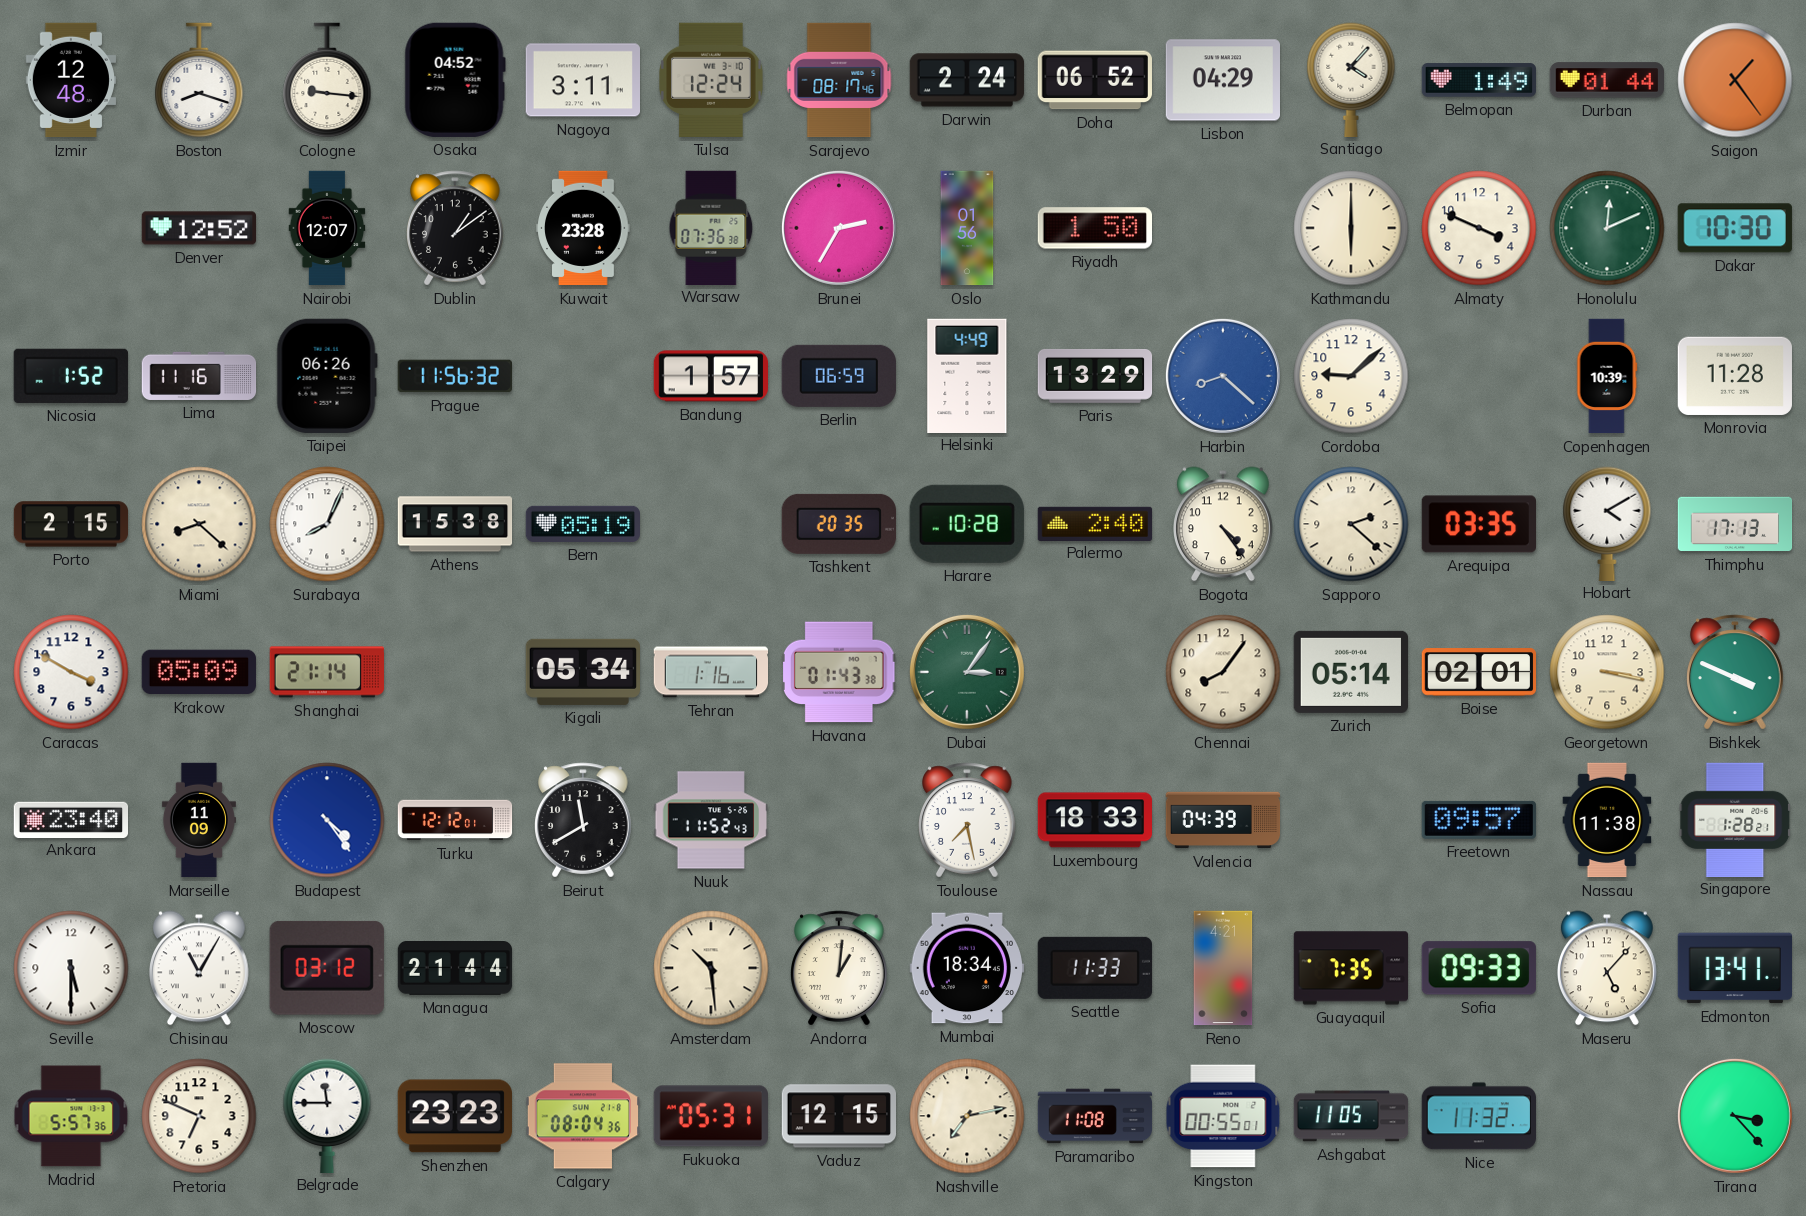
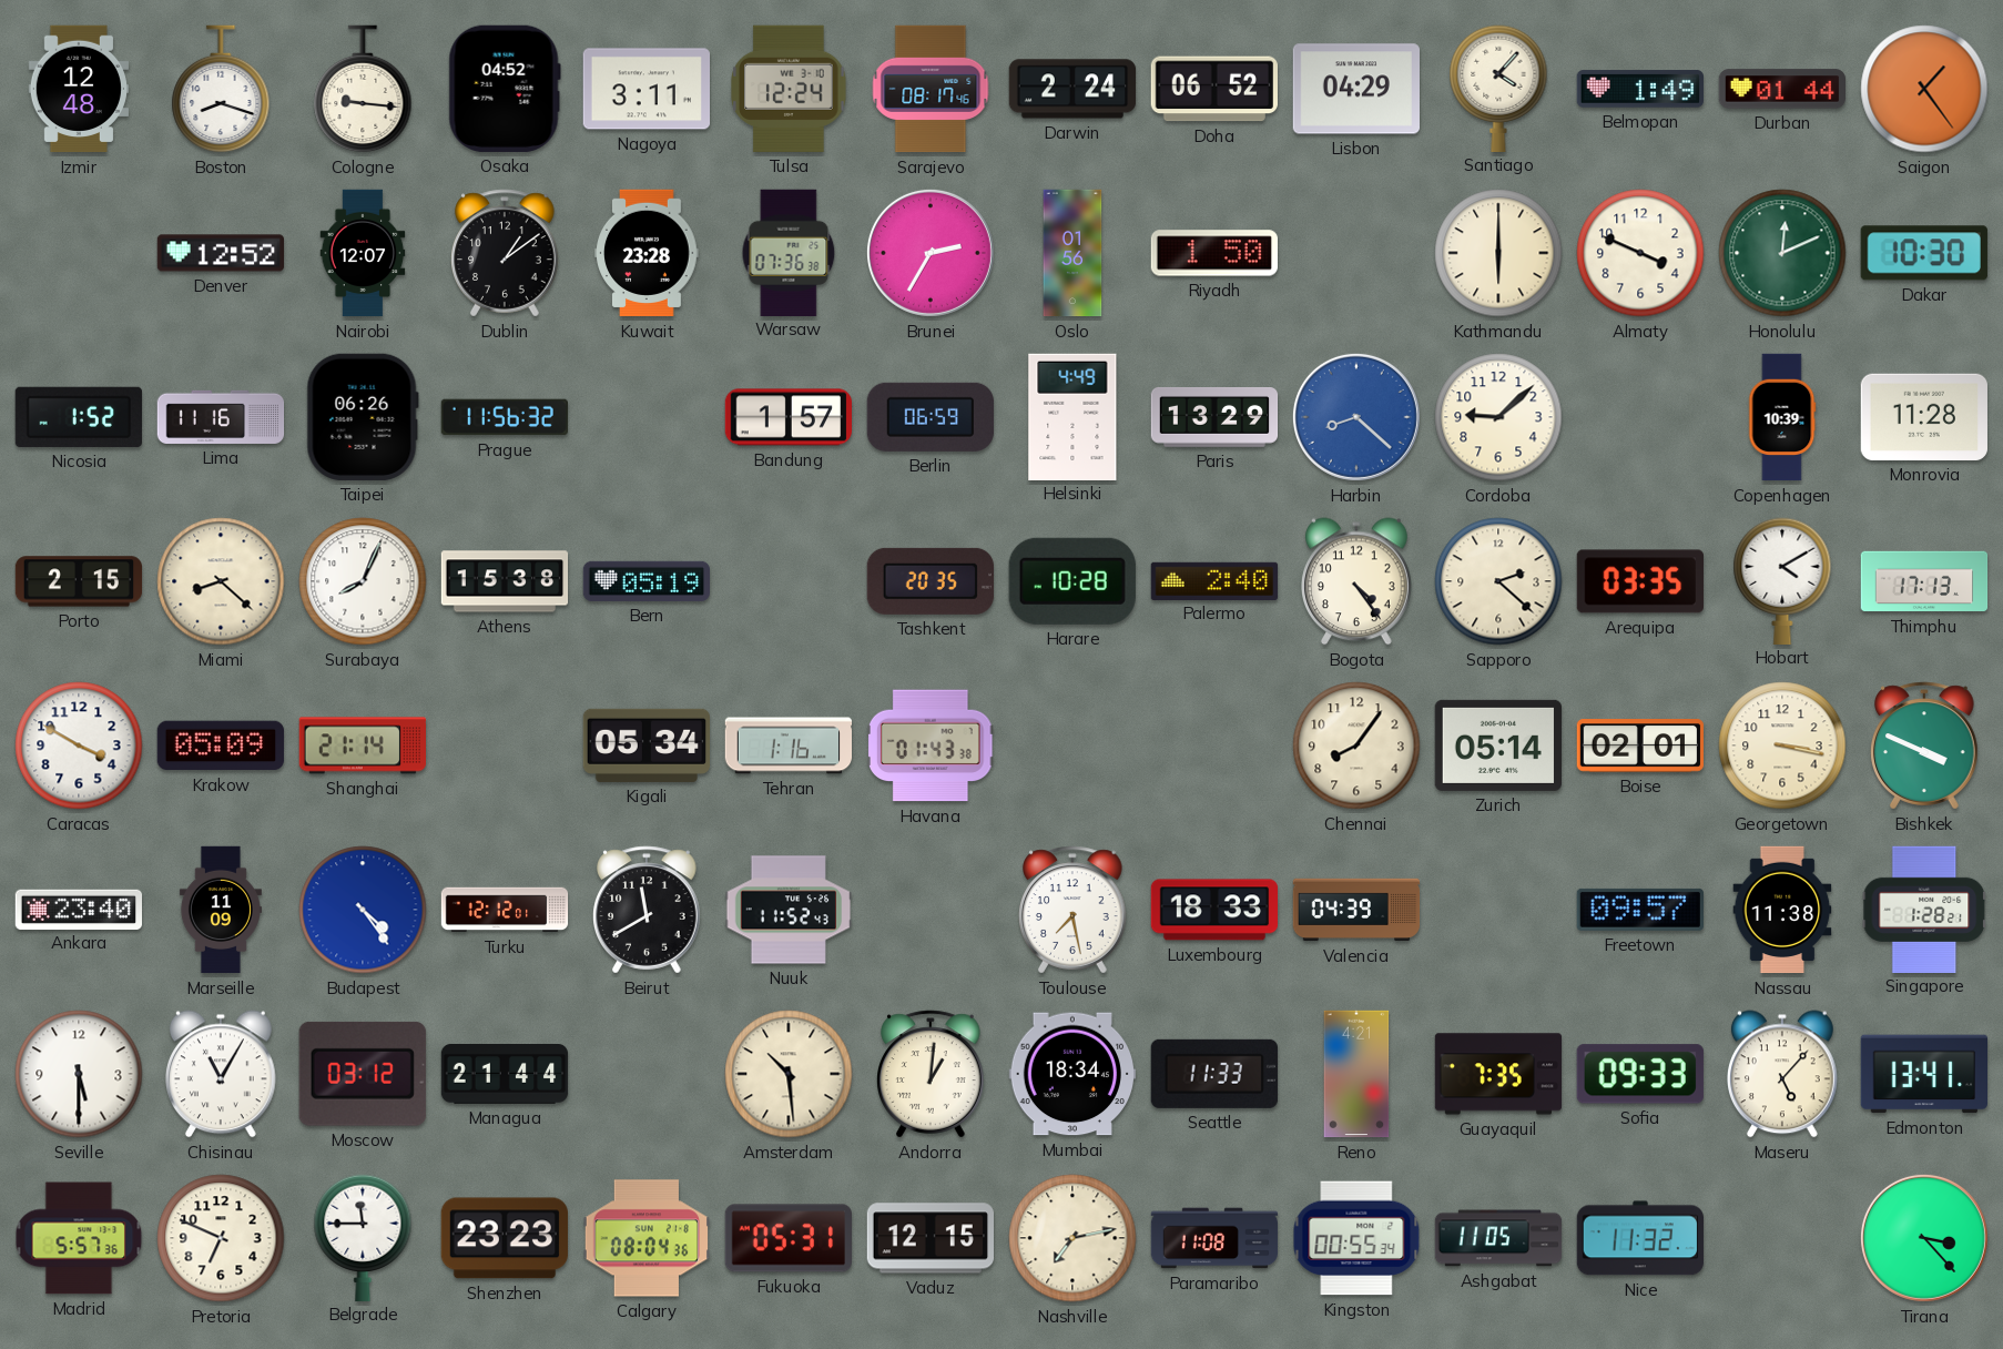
Dubai: 3:06 -> none
Kingston: 00:55:01 -> 00:55:34
